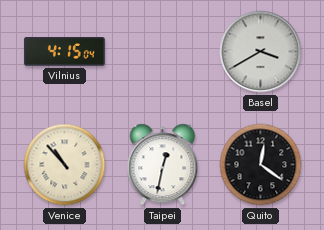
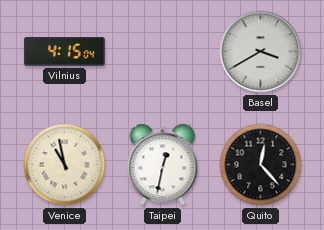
Venice: 10:53 -> 10:58
Quito: 12:21 -> 12:23
